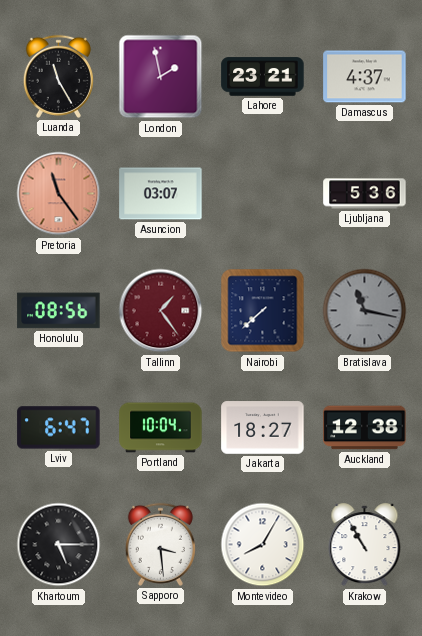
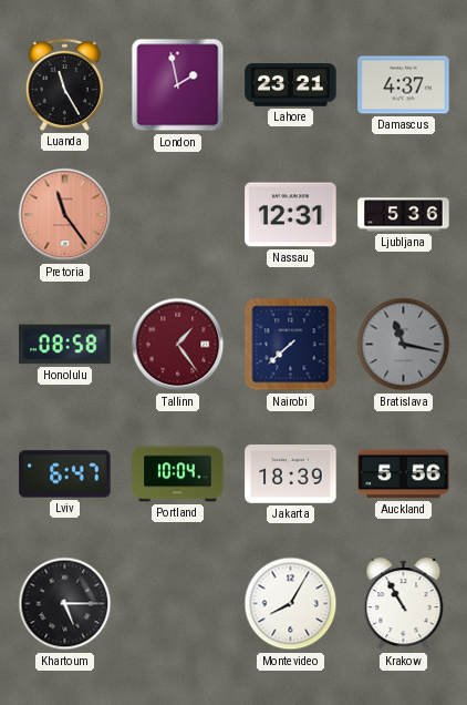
Asuncion: 03:07 -> none
Nassau: none -> 12:31
Honolulu: 08:56 -> 08:58
Jakarta: 18:27 -> 18:39
Auckland: 12:38 -> 5:56
Sapporo: 3:29 -> none
